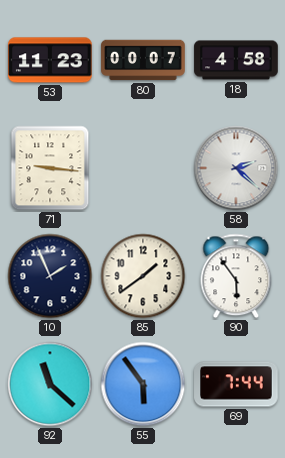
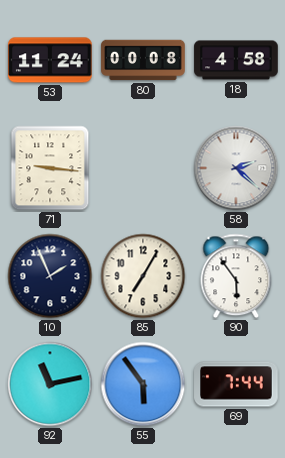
53: 11:23 -> 11:24
80: 00:07 -> 00:08
85: 1:39 -> 7:05
92: 11:22 -> 11:13
